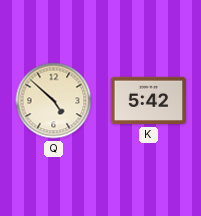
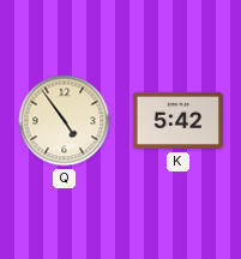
Q: 4:52 -> 4:54
